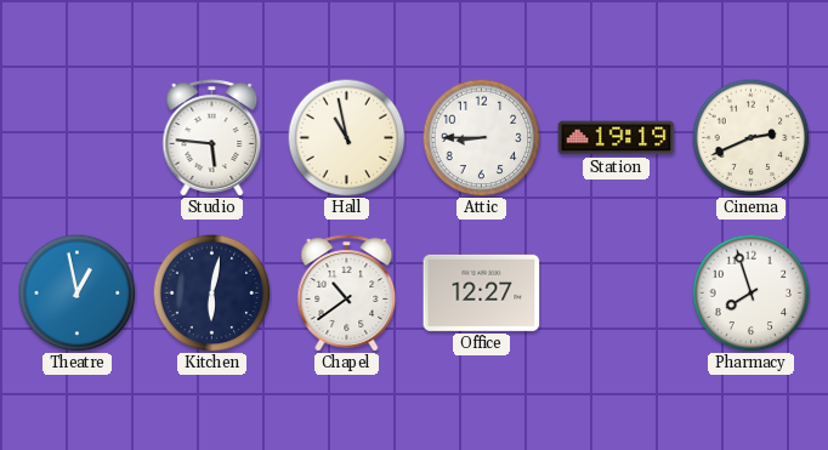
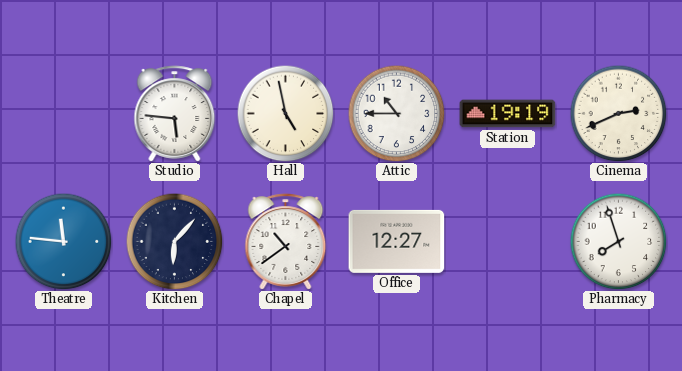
Hall: 10:58 -> 4:58
Attic: 8:45 -> 10:45
Theatre: 12:58 -> 11:46
Kitchen: 6:02 -> 6:07
